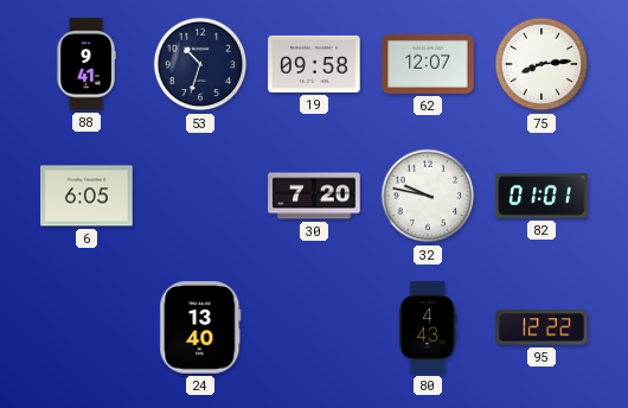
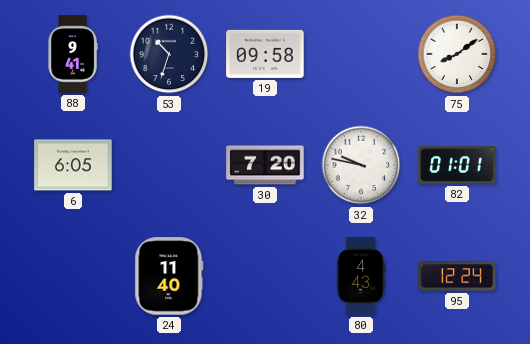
62: 12:07 -> none
75: 8:14 -> 8:09
24: 13:40 -> 11:40
95: 12:22 -> 12:24
